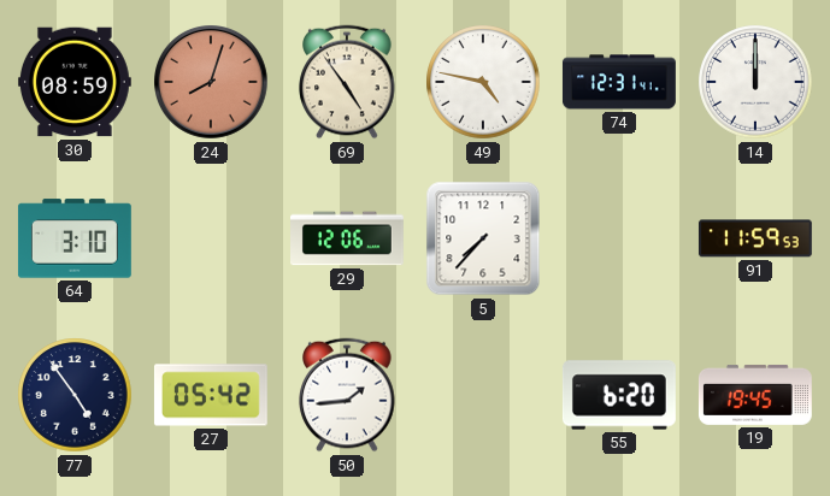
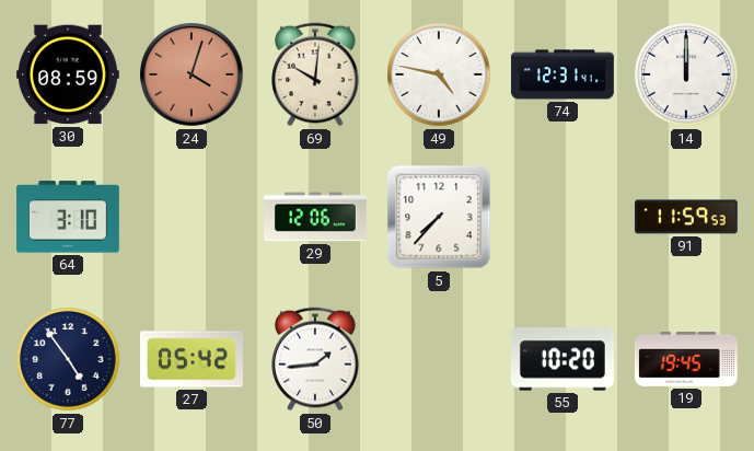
24: 8:03 -> 4:03
69: 4:54 -> 10:01
55: 6:20 -> 10:20
